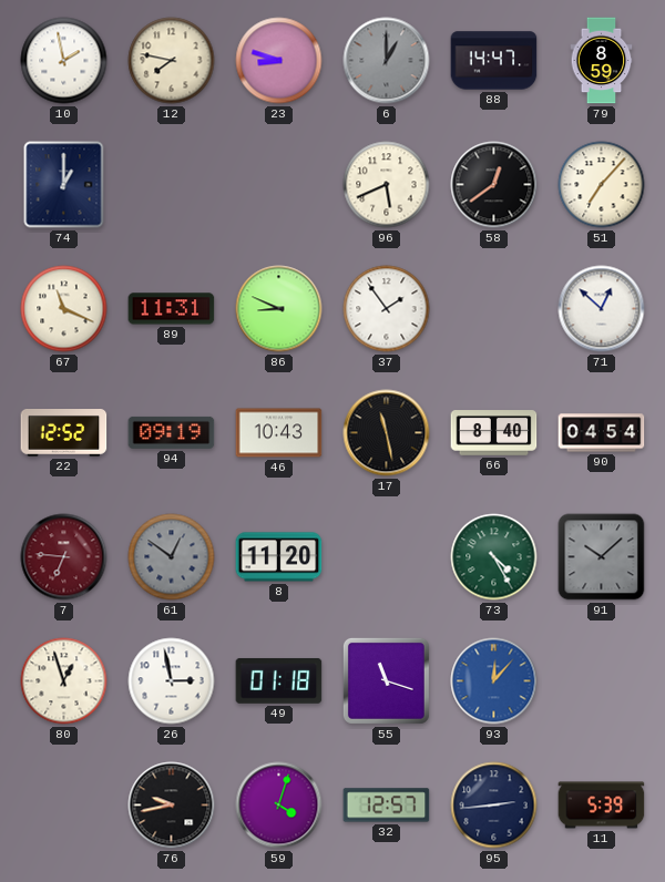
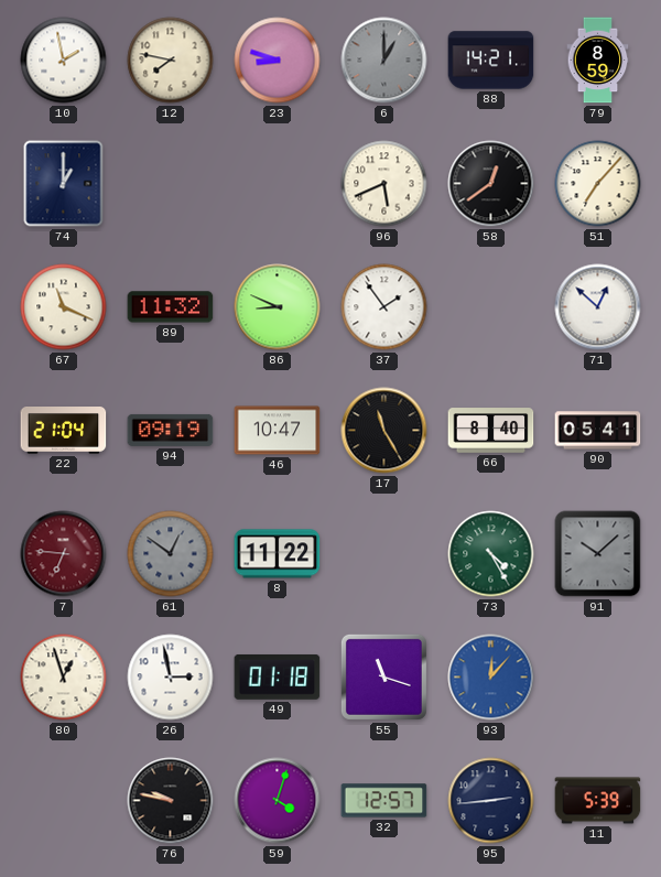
88: 14:47 -> 14:21
89: 11:31 -> 11:32
22: 12:52 -> 21:04
46: 10:43 -> 10:47
17: 11:28 -> 11:25
90: 04:54 -> 05:41
8: 11:20 -> 11:22
76: 9:43 -> 9:47
